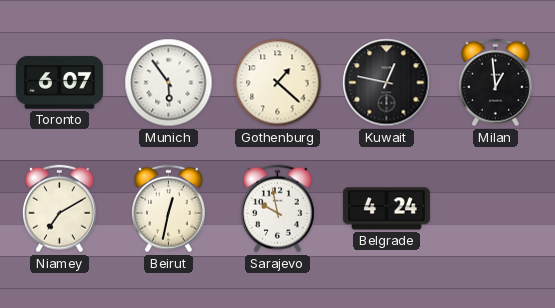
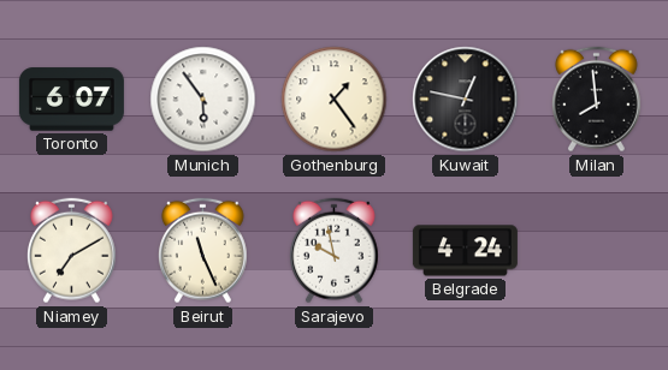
Gothenburg: 1:22 -> 1:24
Milan: 12:59 -> 7:59
Beirut: 12:32 -> 11:26
